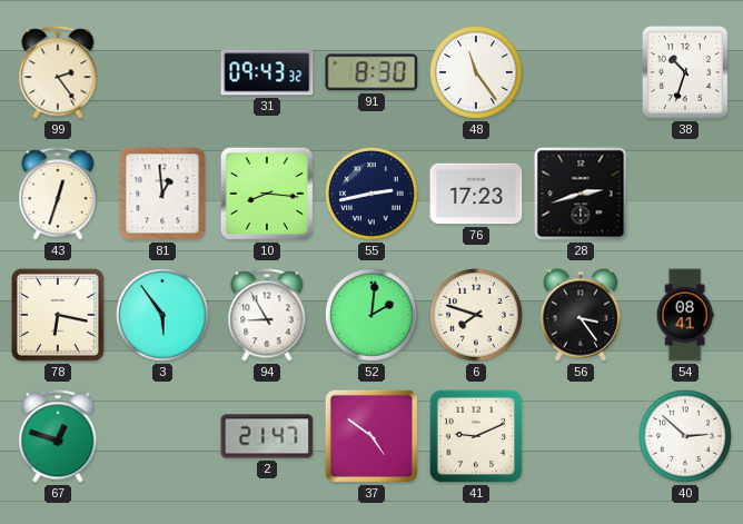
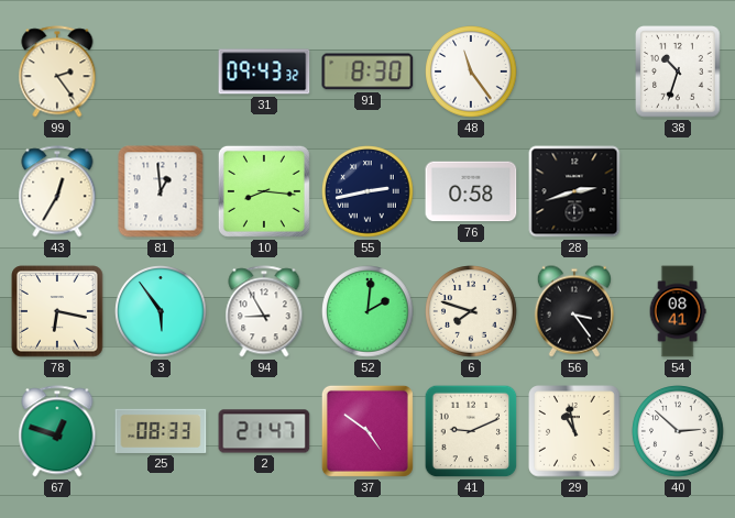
43: 12:33 -> 12:35
76: 17:23 -> 0:58
25: none -> 08:33
29: none -> 10:58
